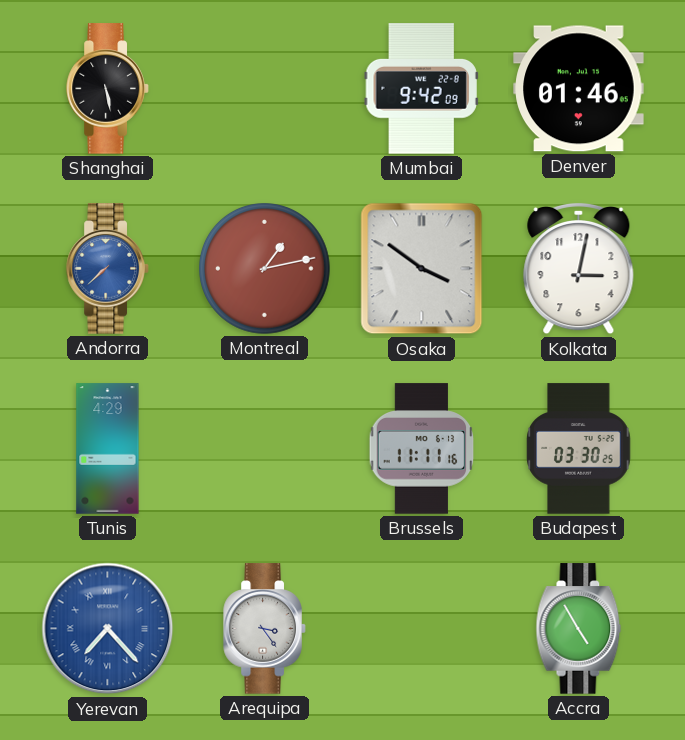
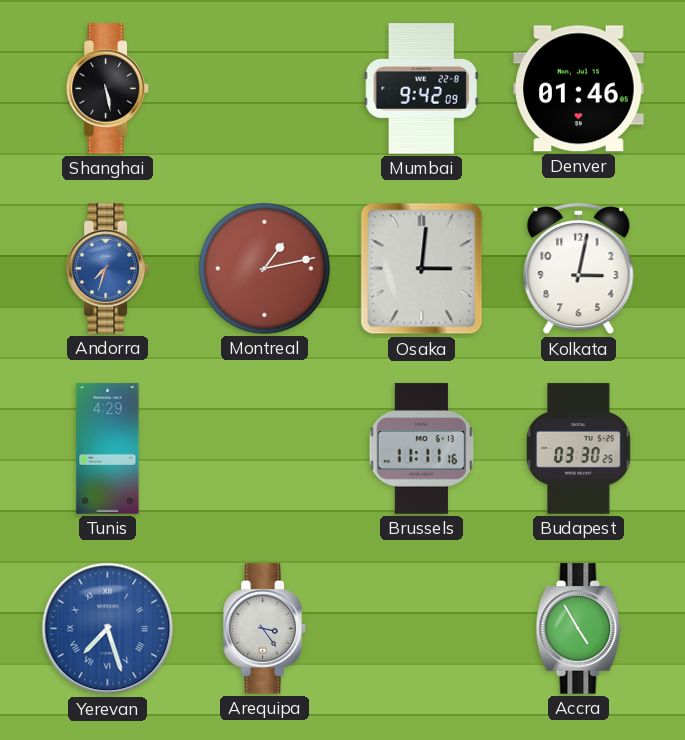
Andorra: 7:38 -> 7:33
Osaka: 3:51 -> 3:01
Yerevan: 7:23 -> 7:27
